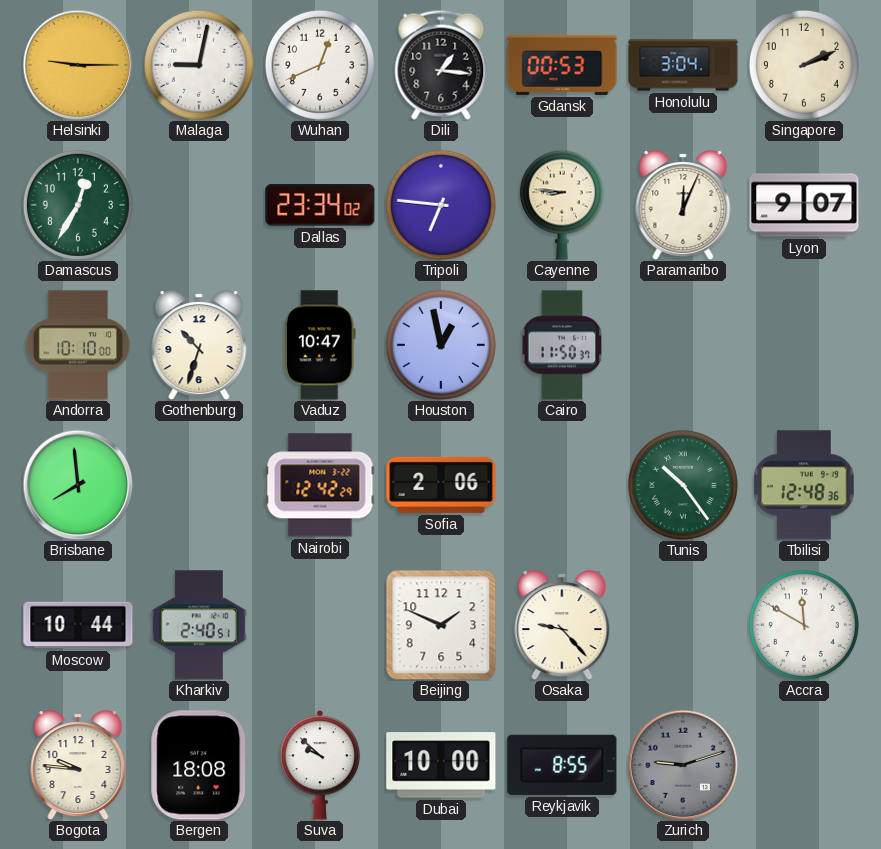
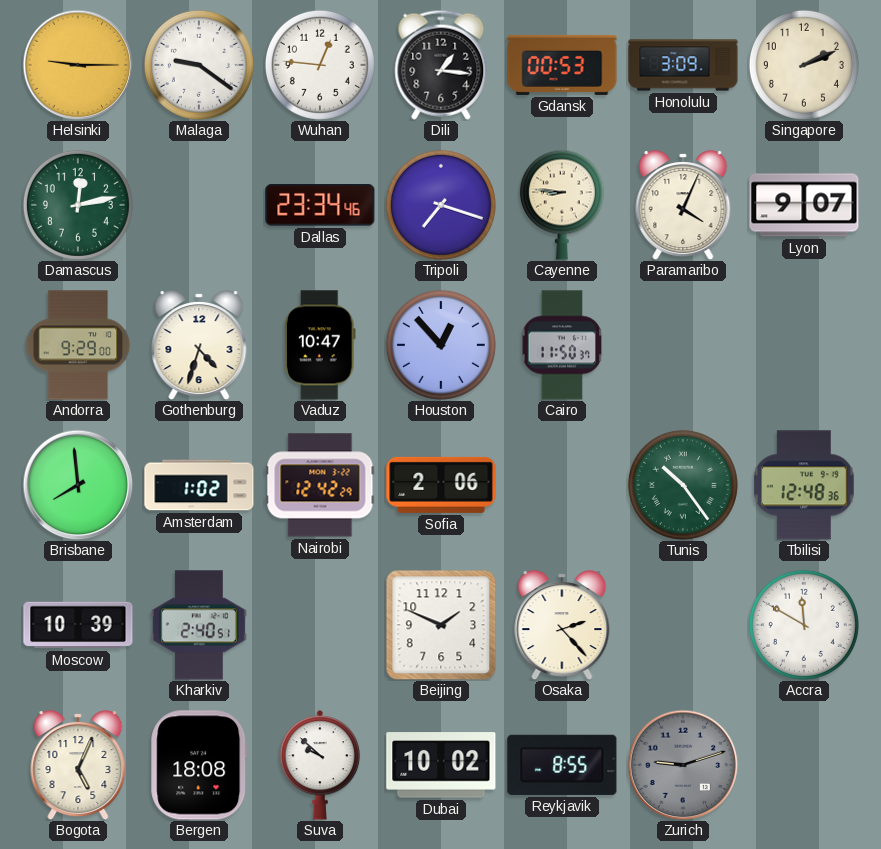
Malaga: 9:02 -> 9:21
Wuhan: 12:41 -> 12:46
Honolulu: 3:04 -> 3:09
Damascus: 12:35 -> 12:13
Dallas: 23:34:02 -> 23:34:46
Tripoli: 6:46 -> 7:18
Paramaribo: 12:04 -> 4:04
Andorra: 10:10 -> 9:29
Gothenburg: 10:33 -> 4:33
Houston: 12:58 -> 12:53
Amsterdam: none -> 1:02
Moscow: 10:44 -> 10:39
Osaka: 9:23 -> 2:23
Bogota: 9:46 -> 5:04
Dubai: 10:00 -> 10:02
